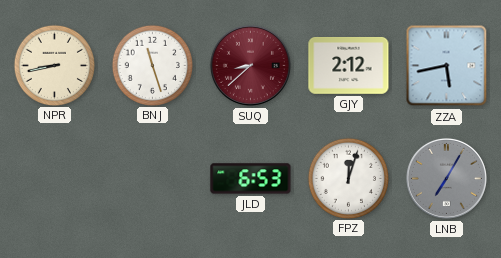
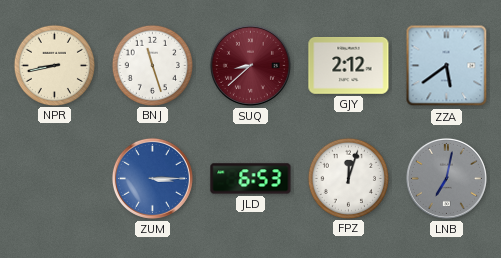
ZZA: 5:43 -> 5:39
ZUM: none -> 3:15
LNB: 7:05 -> 7:02
